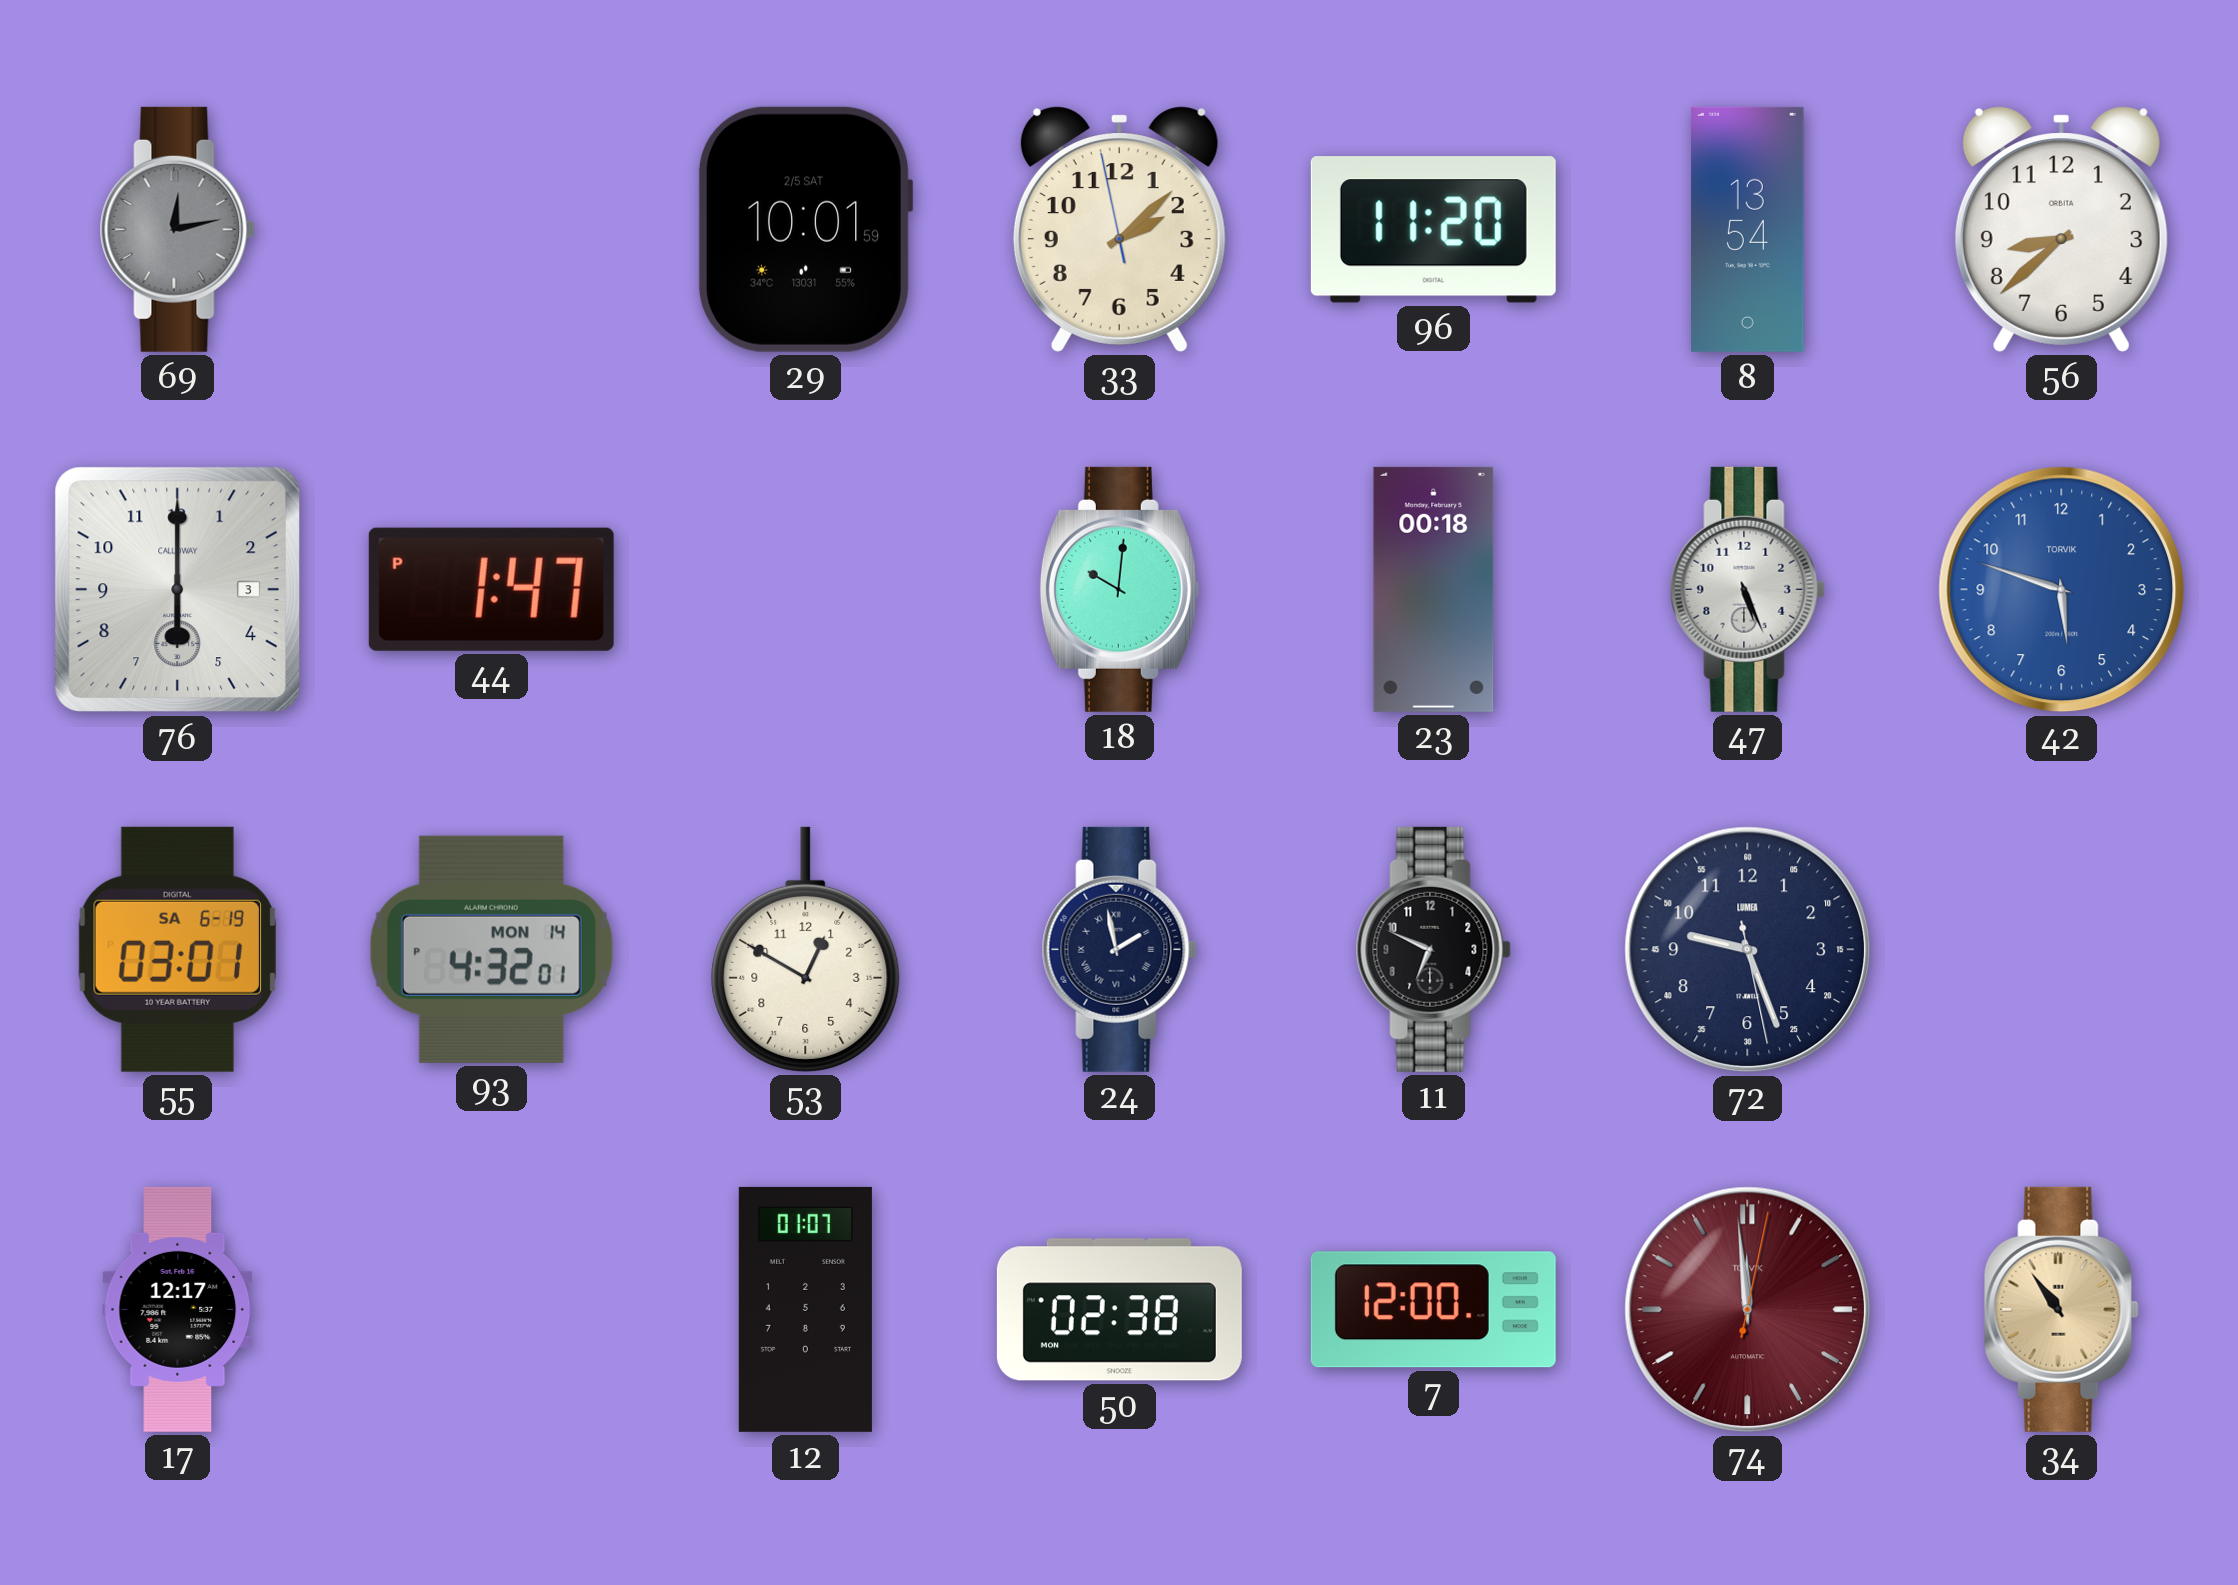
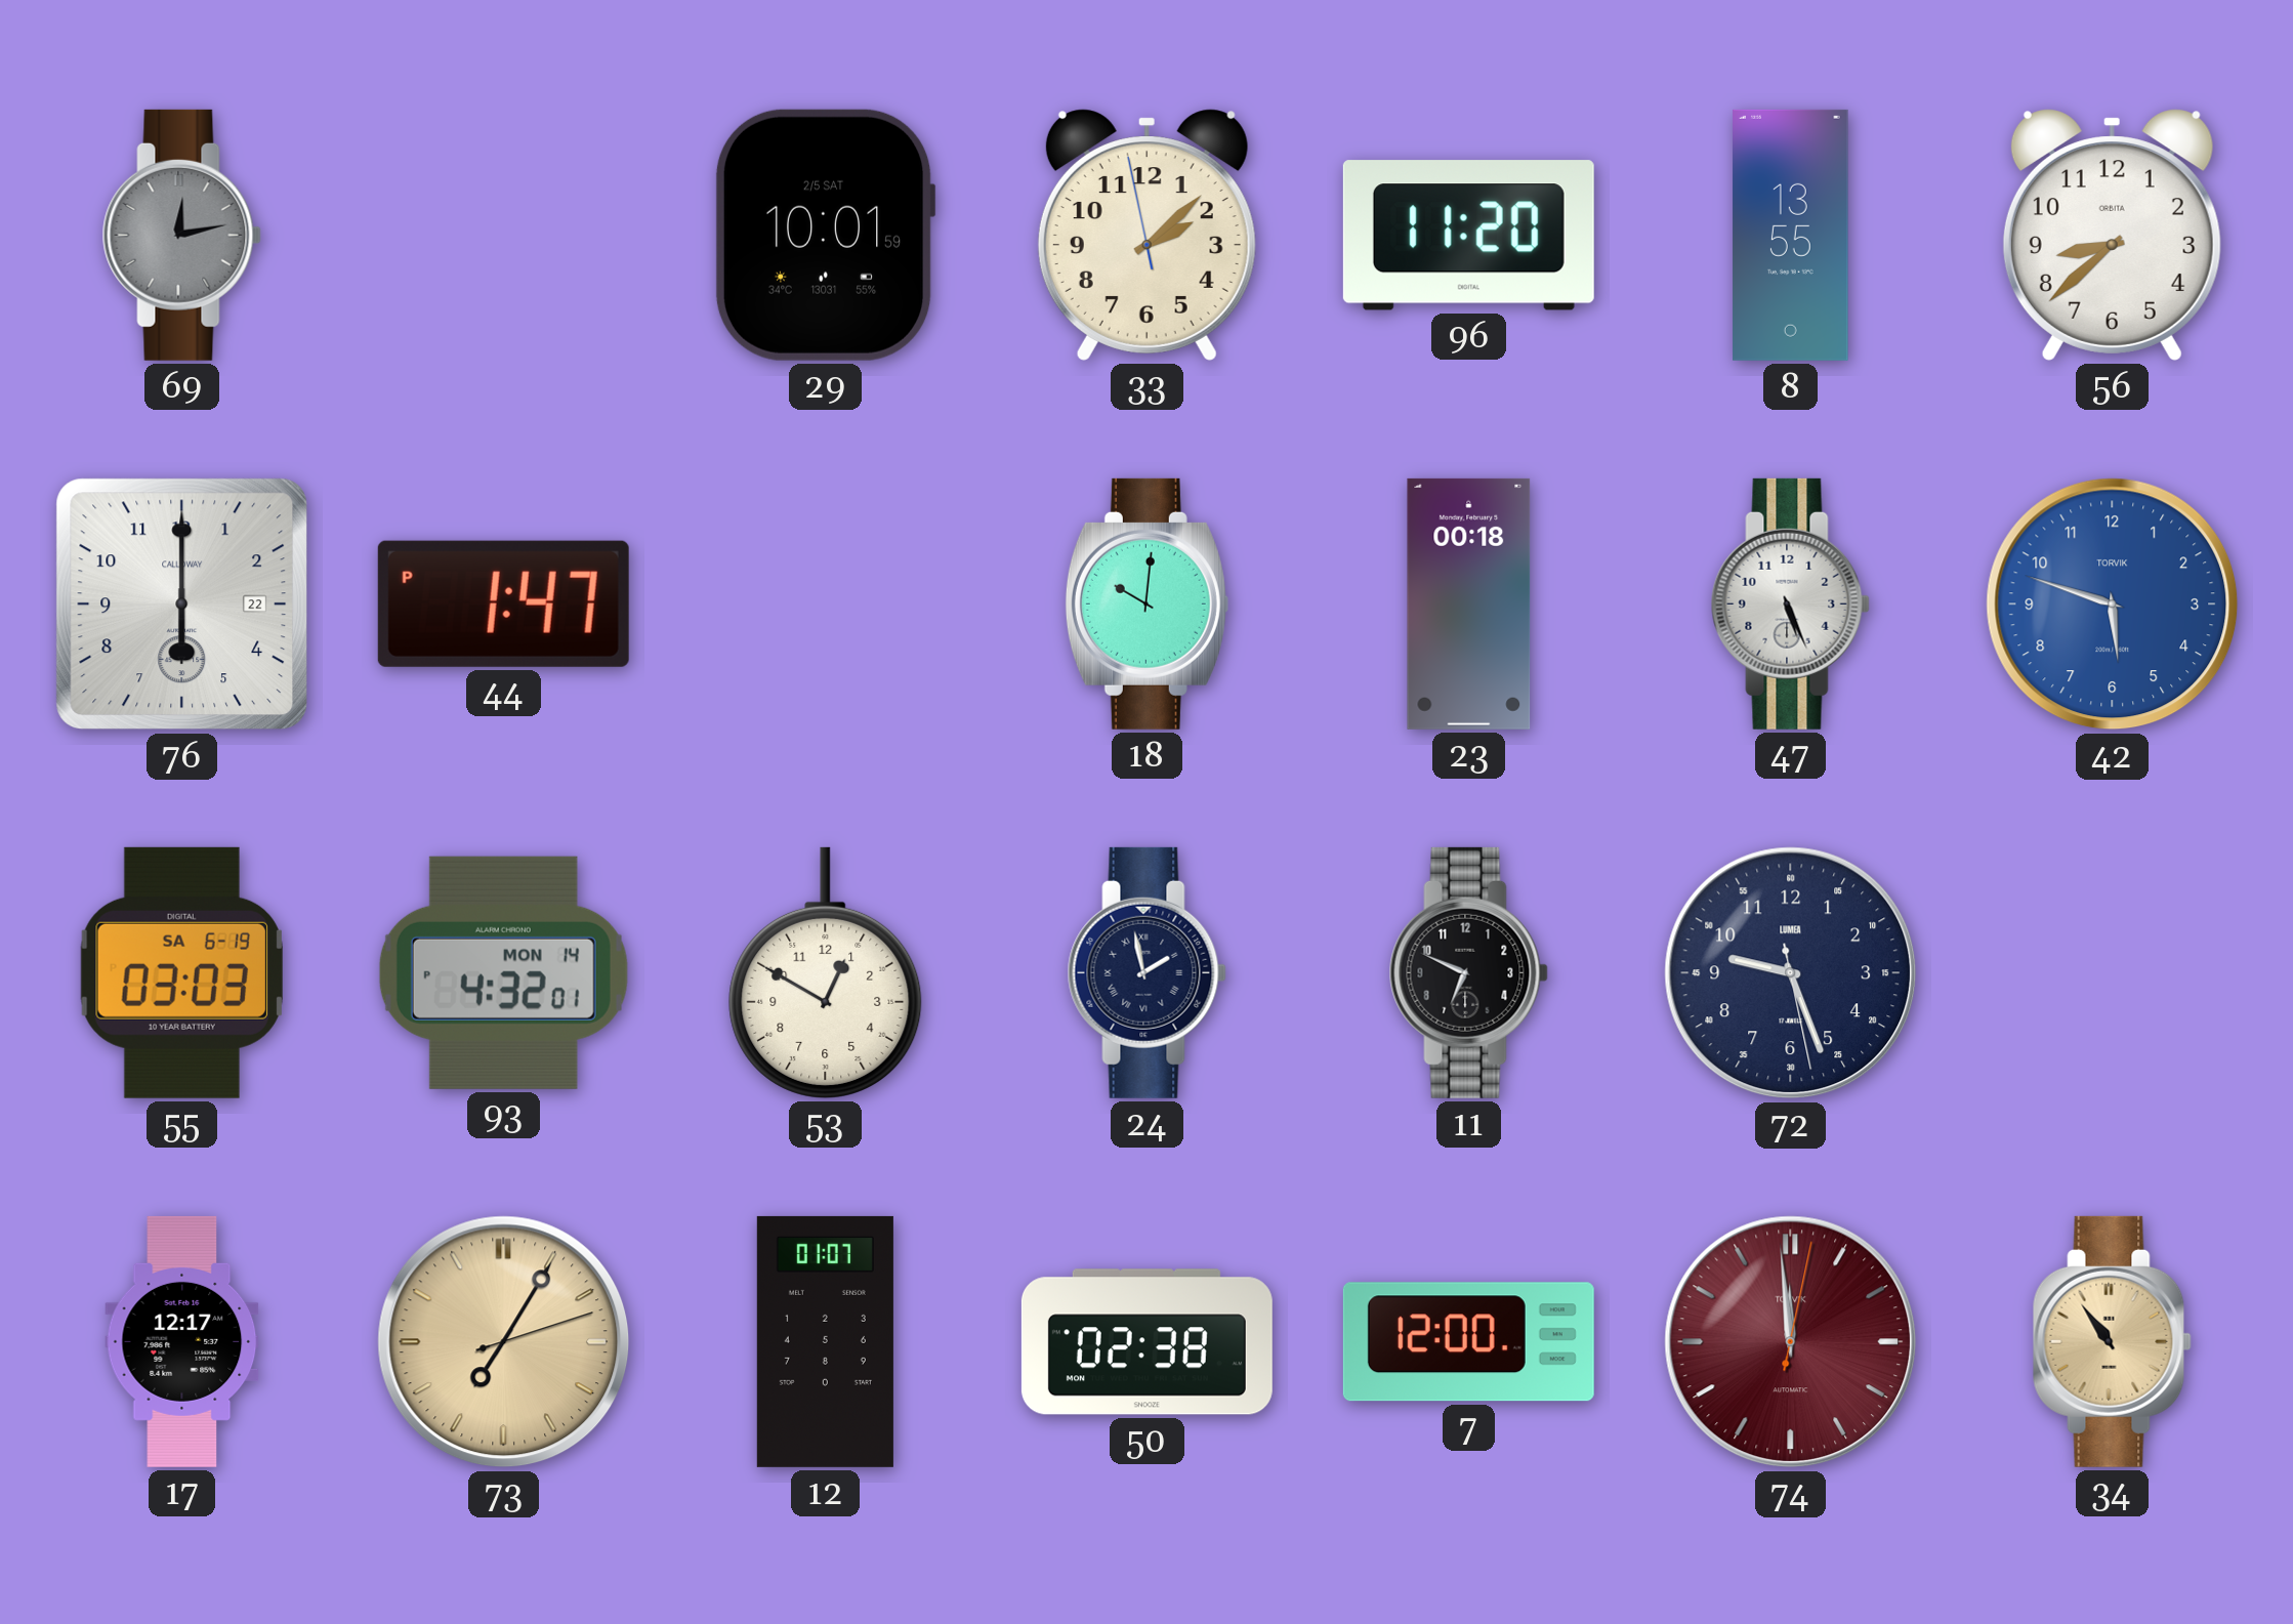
8: 13:54 -> 13:55
76 date: 3 -> 22
55: 03:01 -> 03:03
73: none -> 7:05
